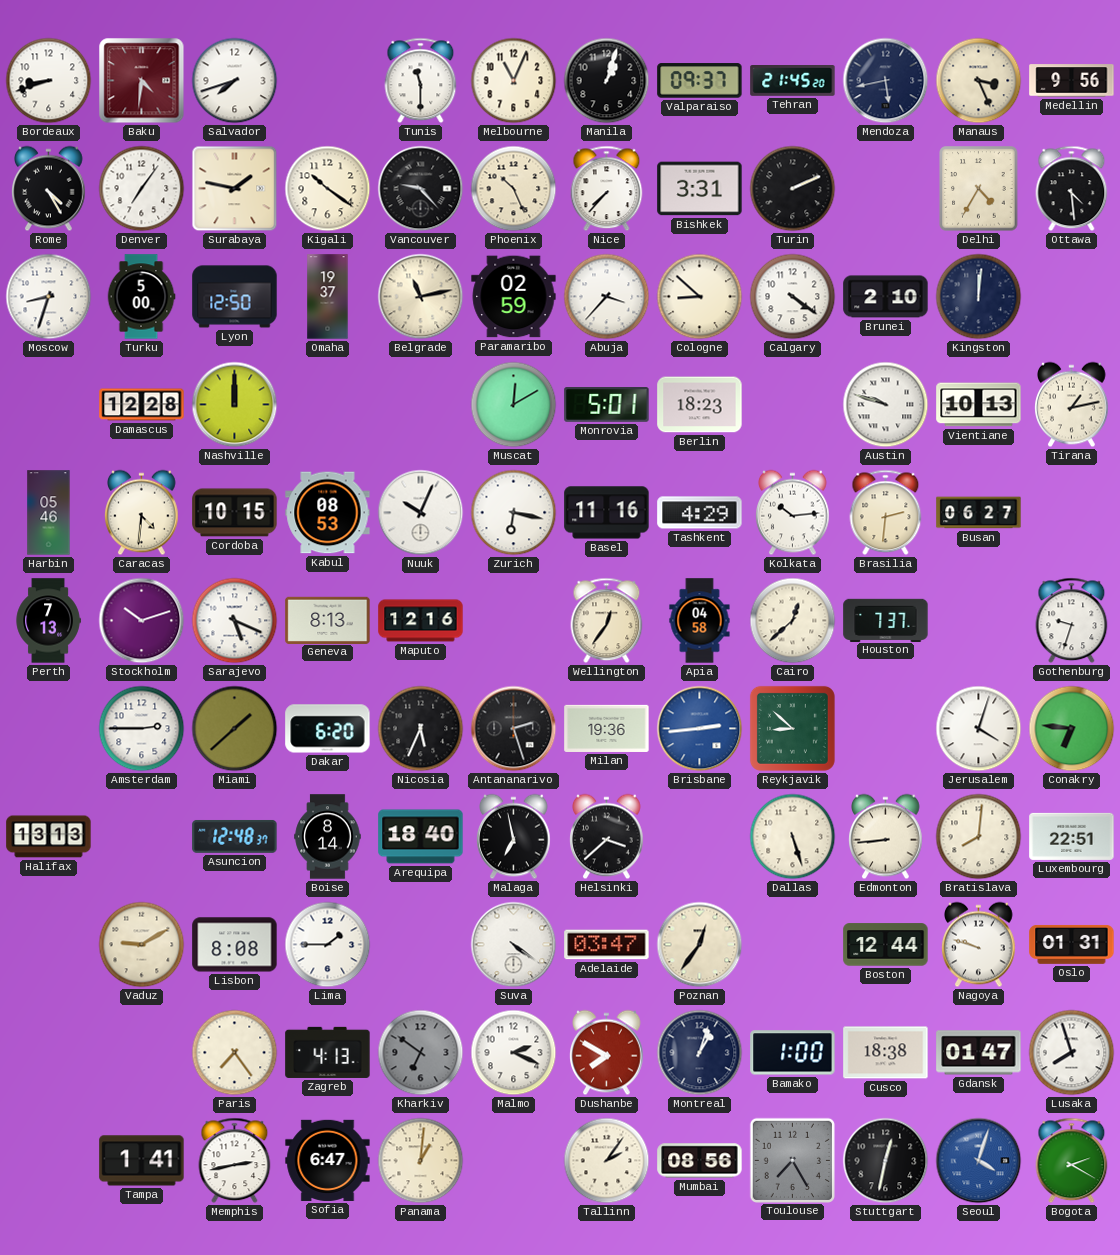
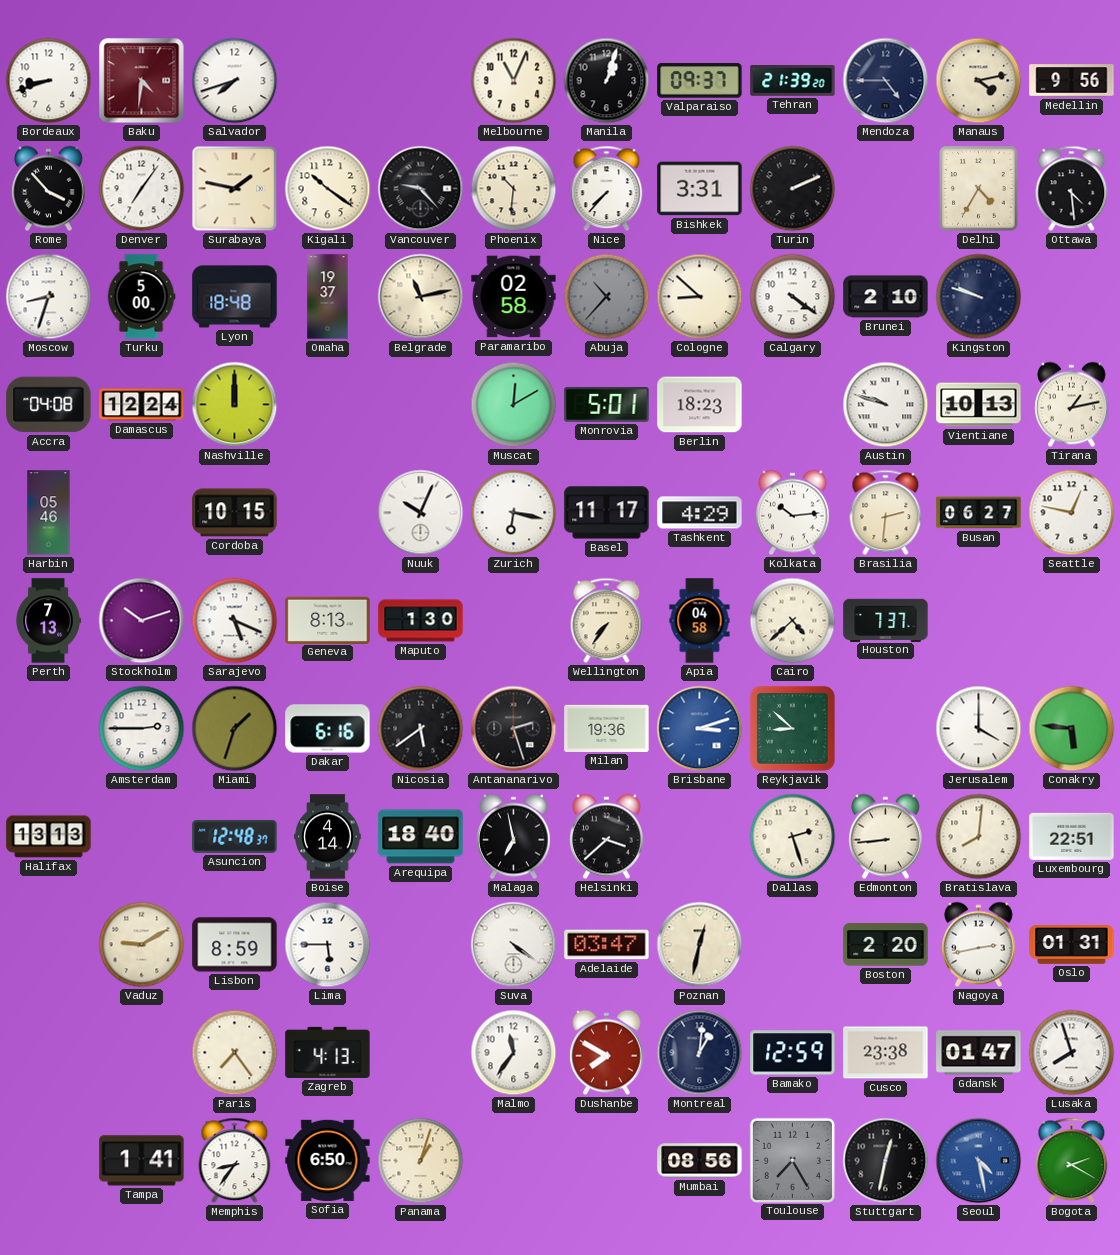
Tunis: 11:30 -> none
Tehran: 21:45 -> 21:39
Mendoza: 5:43 -> 4:45
Manaus: 3:26 -> 4:13
Rome: 4:25 -> 3:53
Phoenix: 10:26 -> 10:31
Lyon: 12:50 -> 18:48
Paramaribo: 02:59 -> 02:58
Abuja: 3:37 -> 10:37
Abuja dial: white -> grey
Kingston: 12:01 -> 9:48
Accra: none -> 04:08
Damascus: 12:28 -> 12:24
Caracas: 4:31 -> none
Kabul: 08:53 -> none
Basel: 11:16 -> 11:17
Seattle: none -> 12:47
Maputo: 12:16 -> 1:30
Wellington: 12:36 -> 7:36
Cairo: 12:38 -> 4:38
Gothenburg: 9:33 -> none
Miami: 1:38 -> 1:33
Dakar: 6:20 -> 6:16
Nicosia: 5:34 -> 5:39
Brisbane: 2:44 -> 3:12
Jerusalem: 4:03 -> 4:00
Conakry: 6:46 -> 5:46
Boise: 8:14 -> 4:14
Dallas: 5:27 -> 2:27
Lisbon: 8:08 -> 8:59
Lima: 1:45 -> 5:45
Poznan: 12:36 -> 12:32
Boston: 12:44 -> 2:20
Nagoya: 9:48 -> 2:43
Kharkiv: 6:51 -> none
Malmo: 2:19 -> 11:36
Montreal: 1:03 -> 1:01
Bamako: 1:00 -> 12:59
Cusco: 18:38 -> 23:38
Memphis: 2:43 -> 8:36
Sofia: 6:47 -> 6:50
Panama: 1:01 -> 1:03
Tallinn: 2:06 -> none
Seoul: 4:03 -> 4:28
